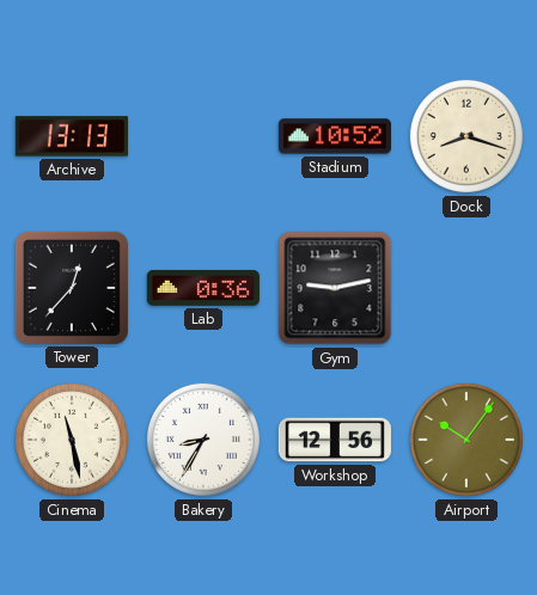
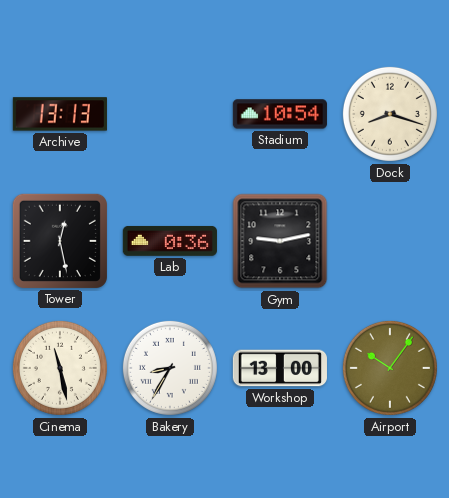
Stadium: 10:52 -> 10:54
Tower: 12:37 -> 12:28
Workshop: 12:56 -> 13:00
